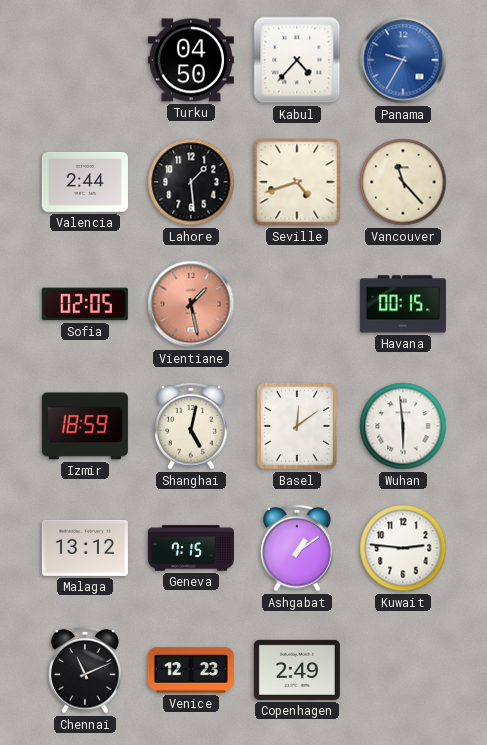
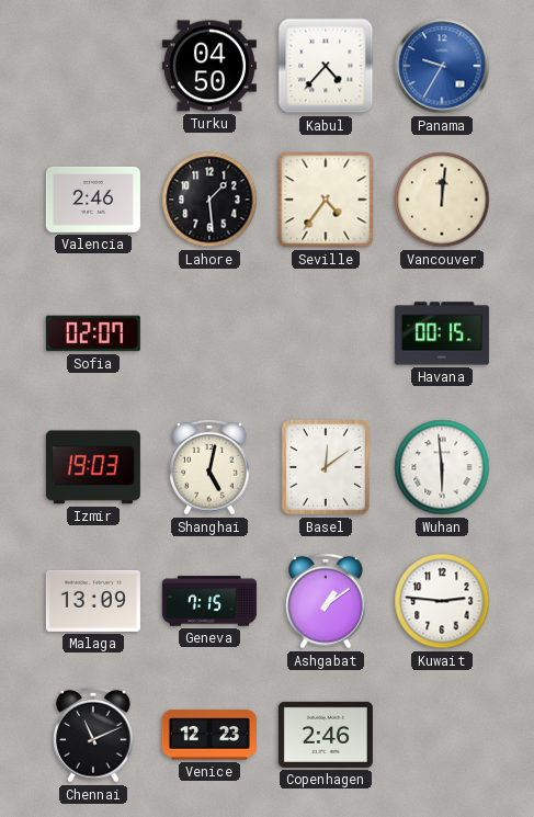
Valencia: 2:44 -> 2:46
Seville: 4:42 -> 4:36
Vancouver: 11:23 -> 12:01
Sofia: 02:05 -> 02:07
Vientiane: 1:28 -> none
Izmir: 18:59 -> 19:03
Malaga: 13:12 -> 13:09
Copenhagen: 2:49 -> 2:46
